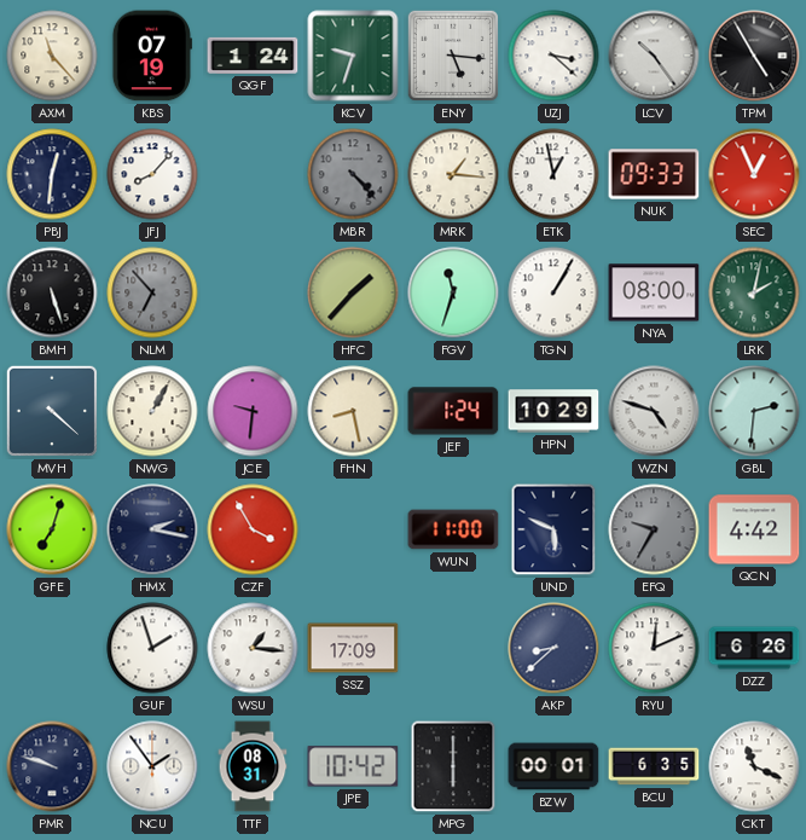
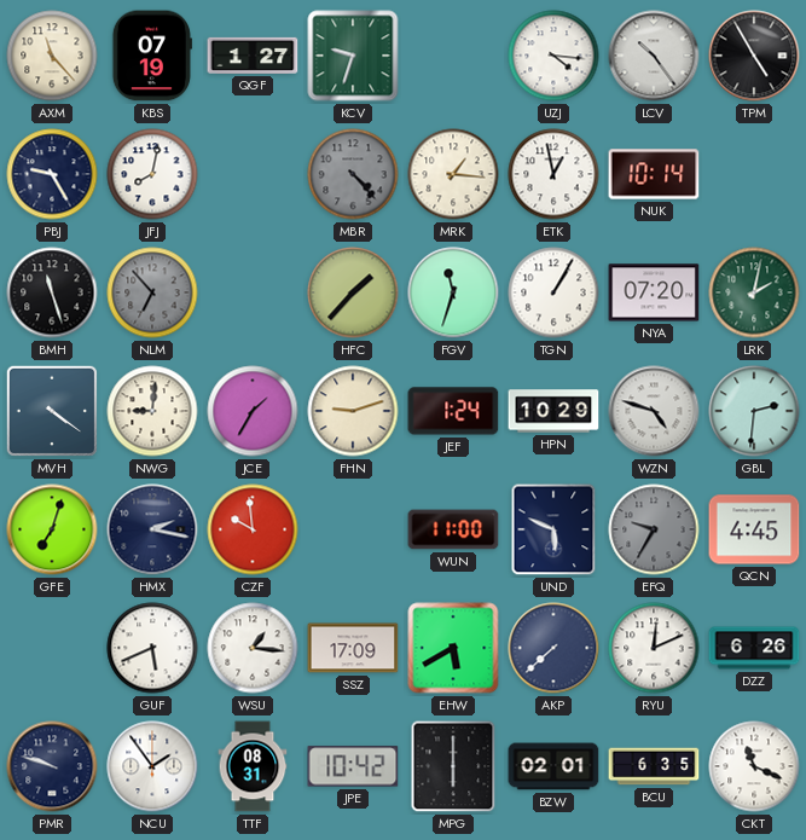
QGF: 1:24 -> 1:27
ENY: 5:16 -> none
UZJ: 3:22 -> 4:16
PBJ: 12:31 -> 9:25
JFJ: 8:07 -> 8:02
NUK: 09:33 -> 10:14
SEC: 12:56 -> none
BMH: 5:27 -> 11:27
NYA: 08:00 -> 07:20
MVH: 4:22 -> 4:21
NWG: 1:05 -> 9:01
JCE: 9:31 -> 1:35
FHN: 8:28 -> 9:12
CZF: 3:55 -> 9:59
QCN: 4:42 -> 4:45
GUF: 1:57 -> 5:41
EHW: none -> 5:40
AKP: 8:38 -> 7:38
BZW: 00:01 -> 02:01
